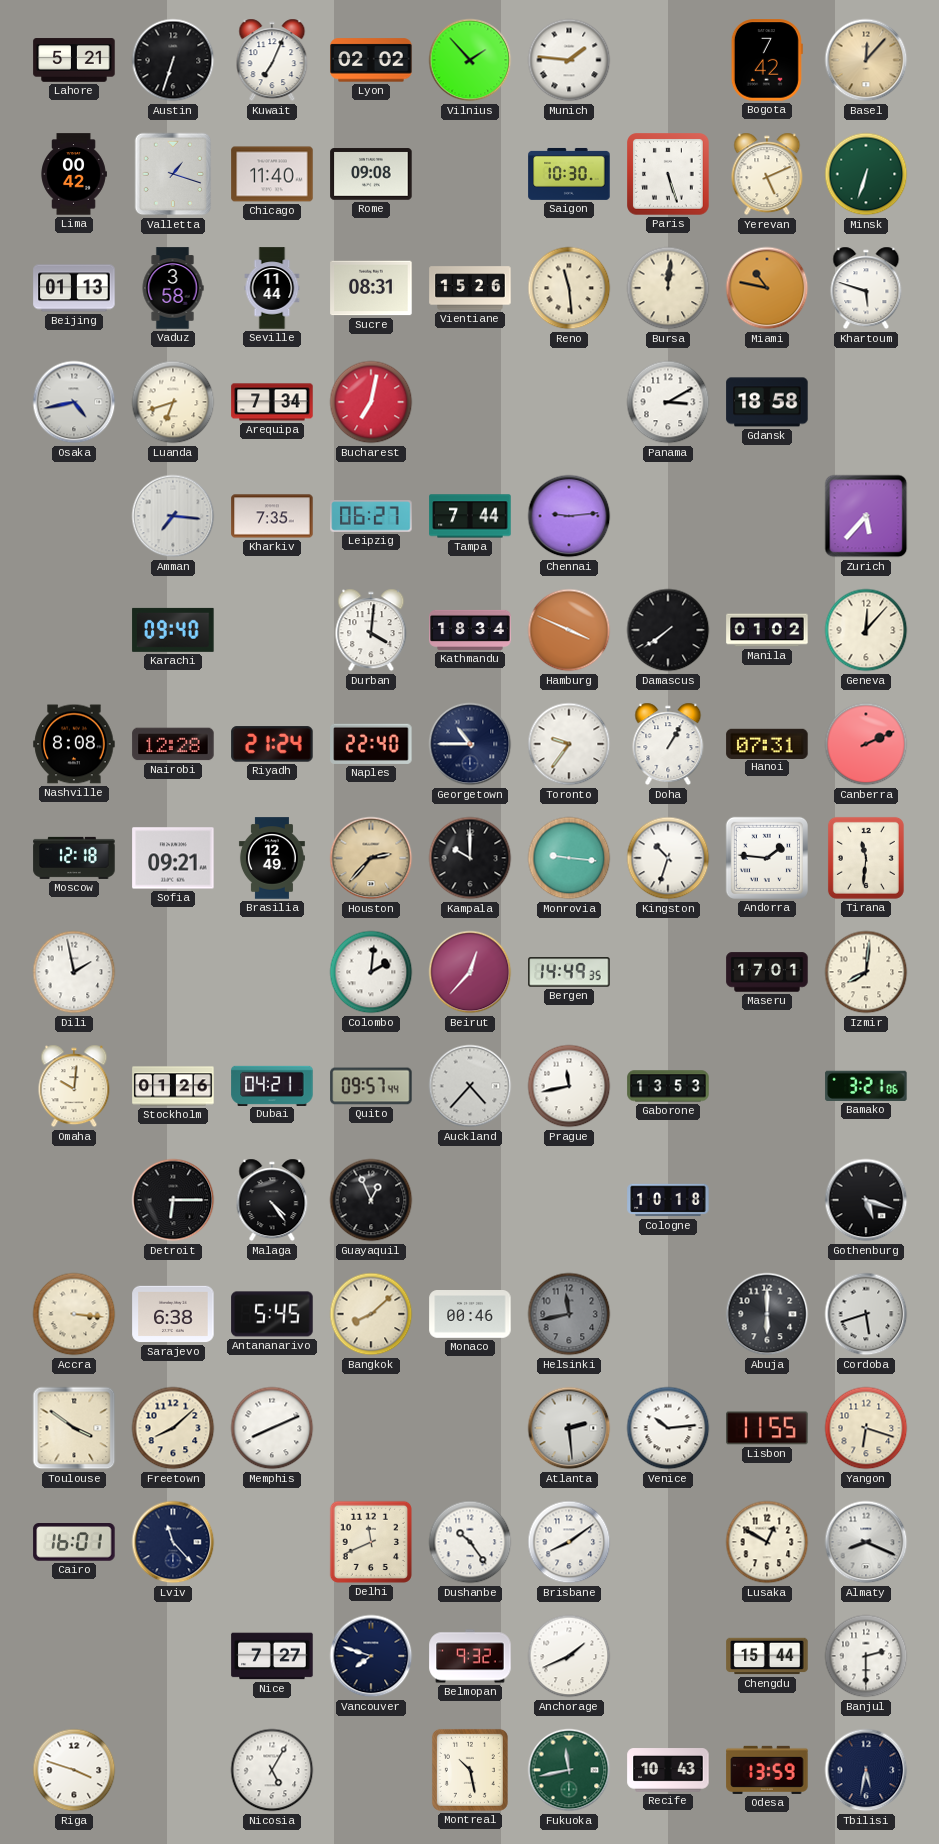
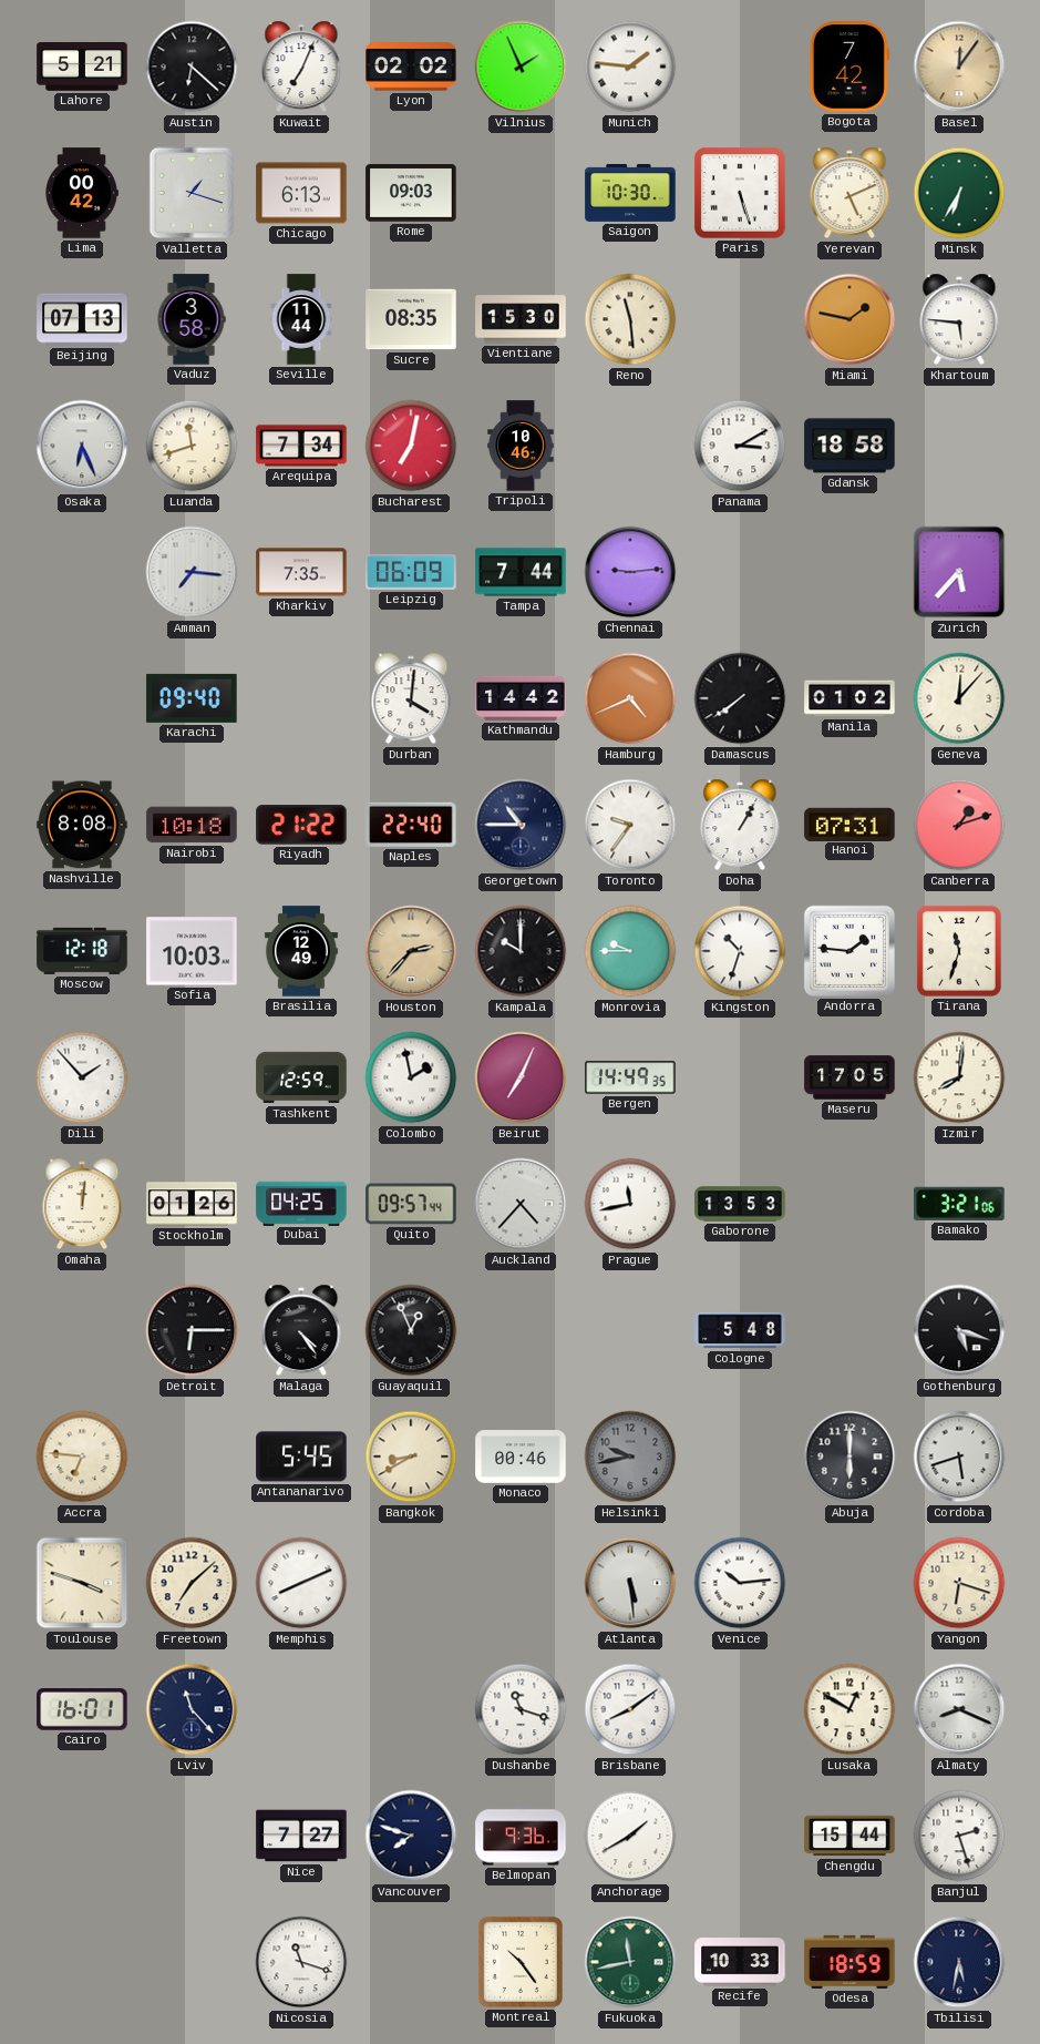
Austin: 6:33 -> 6:22
Vilnius: 1:53 -> 1:56
Basel: 12:07 -> 12:06
Chicago: 11:40 -> 6:13
Rome: 09:08 -> 09:03
Minsk: 6:33 -> 6:35
Beijing: 01:13 -> 07:13
Sucre: 08:31 -> 08:35
Vientiane: 15:26 -> 15:30
Bursa: 12:01 -> none
Miami: 10:47 -> 1:47
Khartoum: 5:48 -> 5:46
Osaka: 4:43 -> 6:26
Luanda: 6:42 -> 11:42
Tripoli: none -> 10:46
Leipzig: 06:27 -> 06:09
Kathmandu: 18:34 -> 14:42
Hamburg: 3:49 -> 4:41
Nairobi: 12:28 -> 10:18
Riyadh: 21:24 -> 21:22
Canberra: 2:11 -> 1:12
Sofia: 09:21 -> 10:03
Monrovia: 9:16 -> 9:45
Tirana: 11:31 -> 11:33
Dili: 1:58 -> 1:53
Tashkent: none -> 12:59
Colombo: 2:01 -> 1:58
Beirut: 12:37 -> 7:04
Maseru: 17:01 -> 17:05
Omaha: 10:01 -> 12:01
Dubai: 04:21 -> 04:25
Cologne: 10:18 -> 5:48
Accra: 3:16 -> 6:46
Sarajevo: 6:38 -> none
Bangkok: 8:08 -> 8:40
Helsinki: 11:43 -> 9:43
Toulouse: 3:51 -> 3:48
Freetown: 8:08 -> 7:08
Atlanta: 2:29 -> 5:29
Lisbon: 11:55 -> none
Delhi: 11:41 -> none
Dushanbe: 10:24 -> 11:18
Belmopan: 9:32 -> 9:36
Anchorage: 1:41 -> 1:40
Banjul: 2:30 -> 2:27
Riga: 3:48 -> none
Nicosia: 5:05 -> 11:18
Montreal: 10:28 -> 10:24
Recife: 10:43 -> 10:33
Odesa: 13:59 -> 18:59
